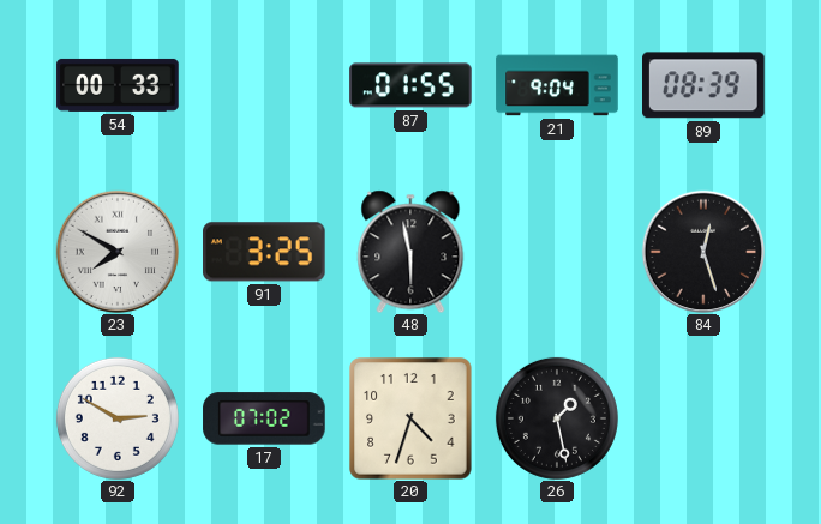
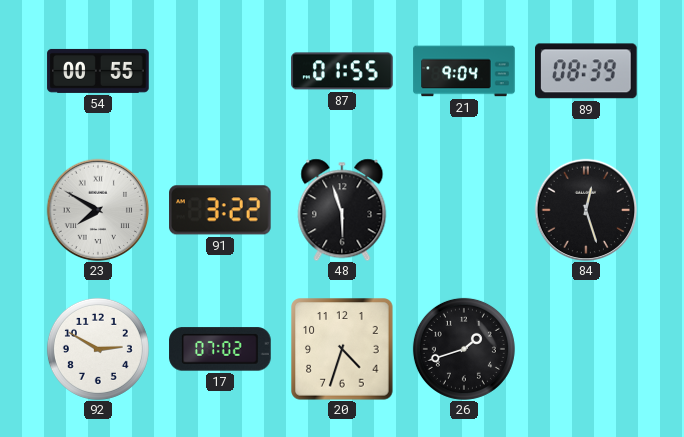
54: 00:33 -> 00:55
91: 3:25 -> 3:22
48: 5:58 -> 5:57
26: 1:28 -> 1:42
